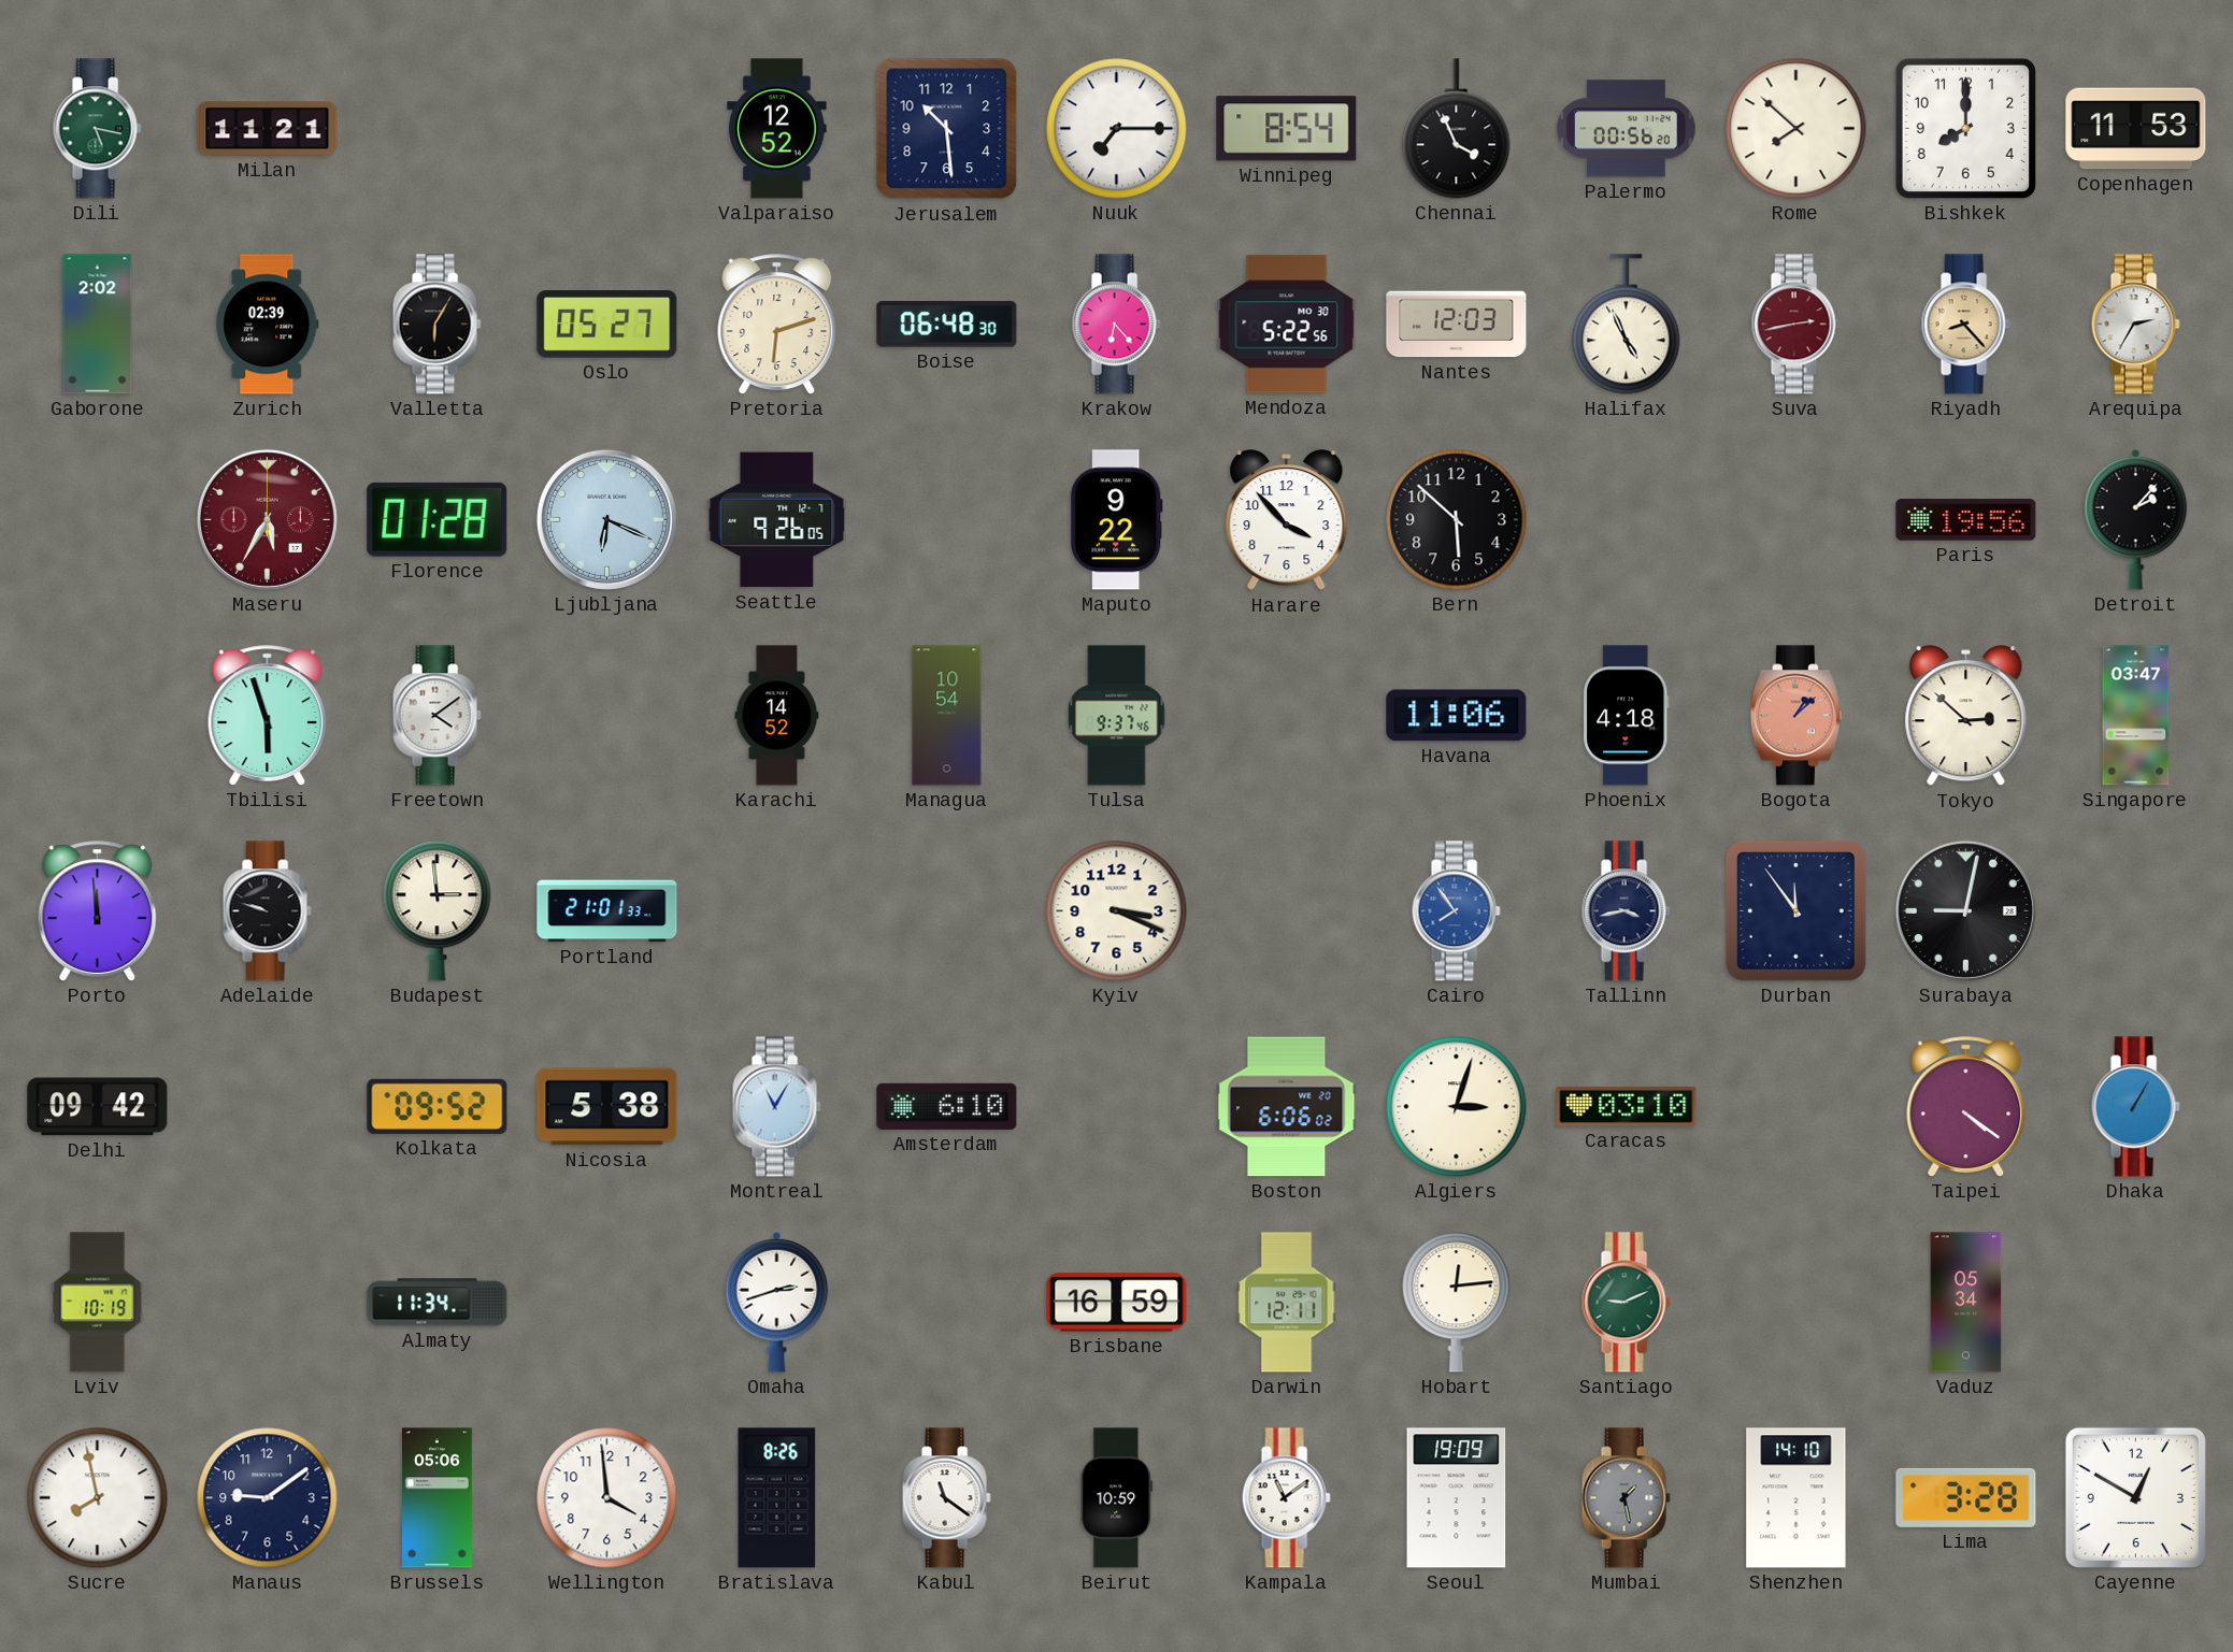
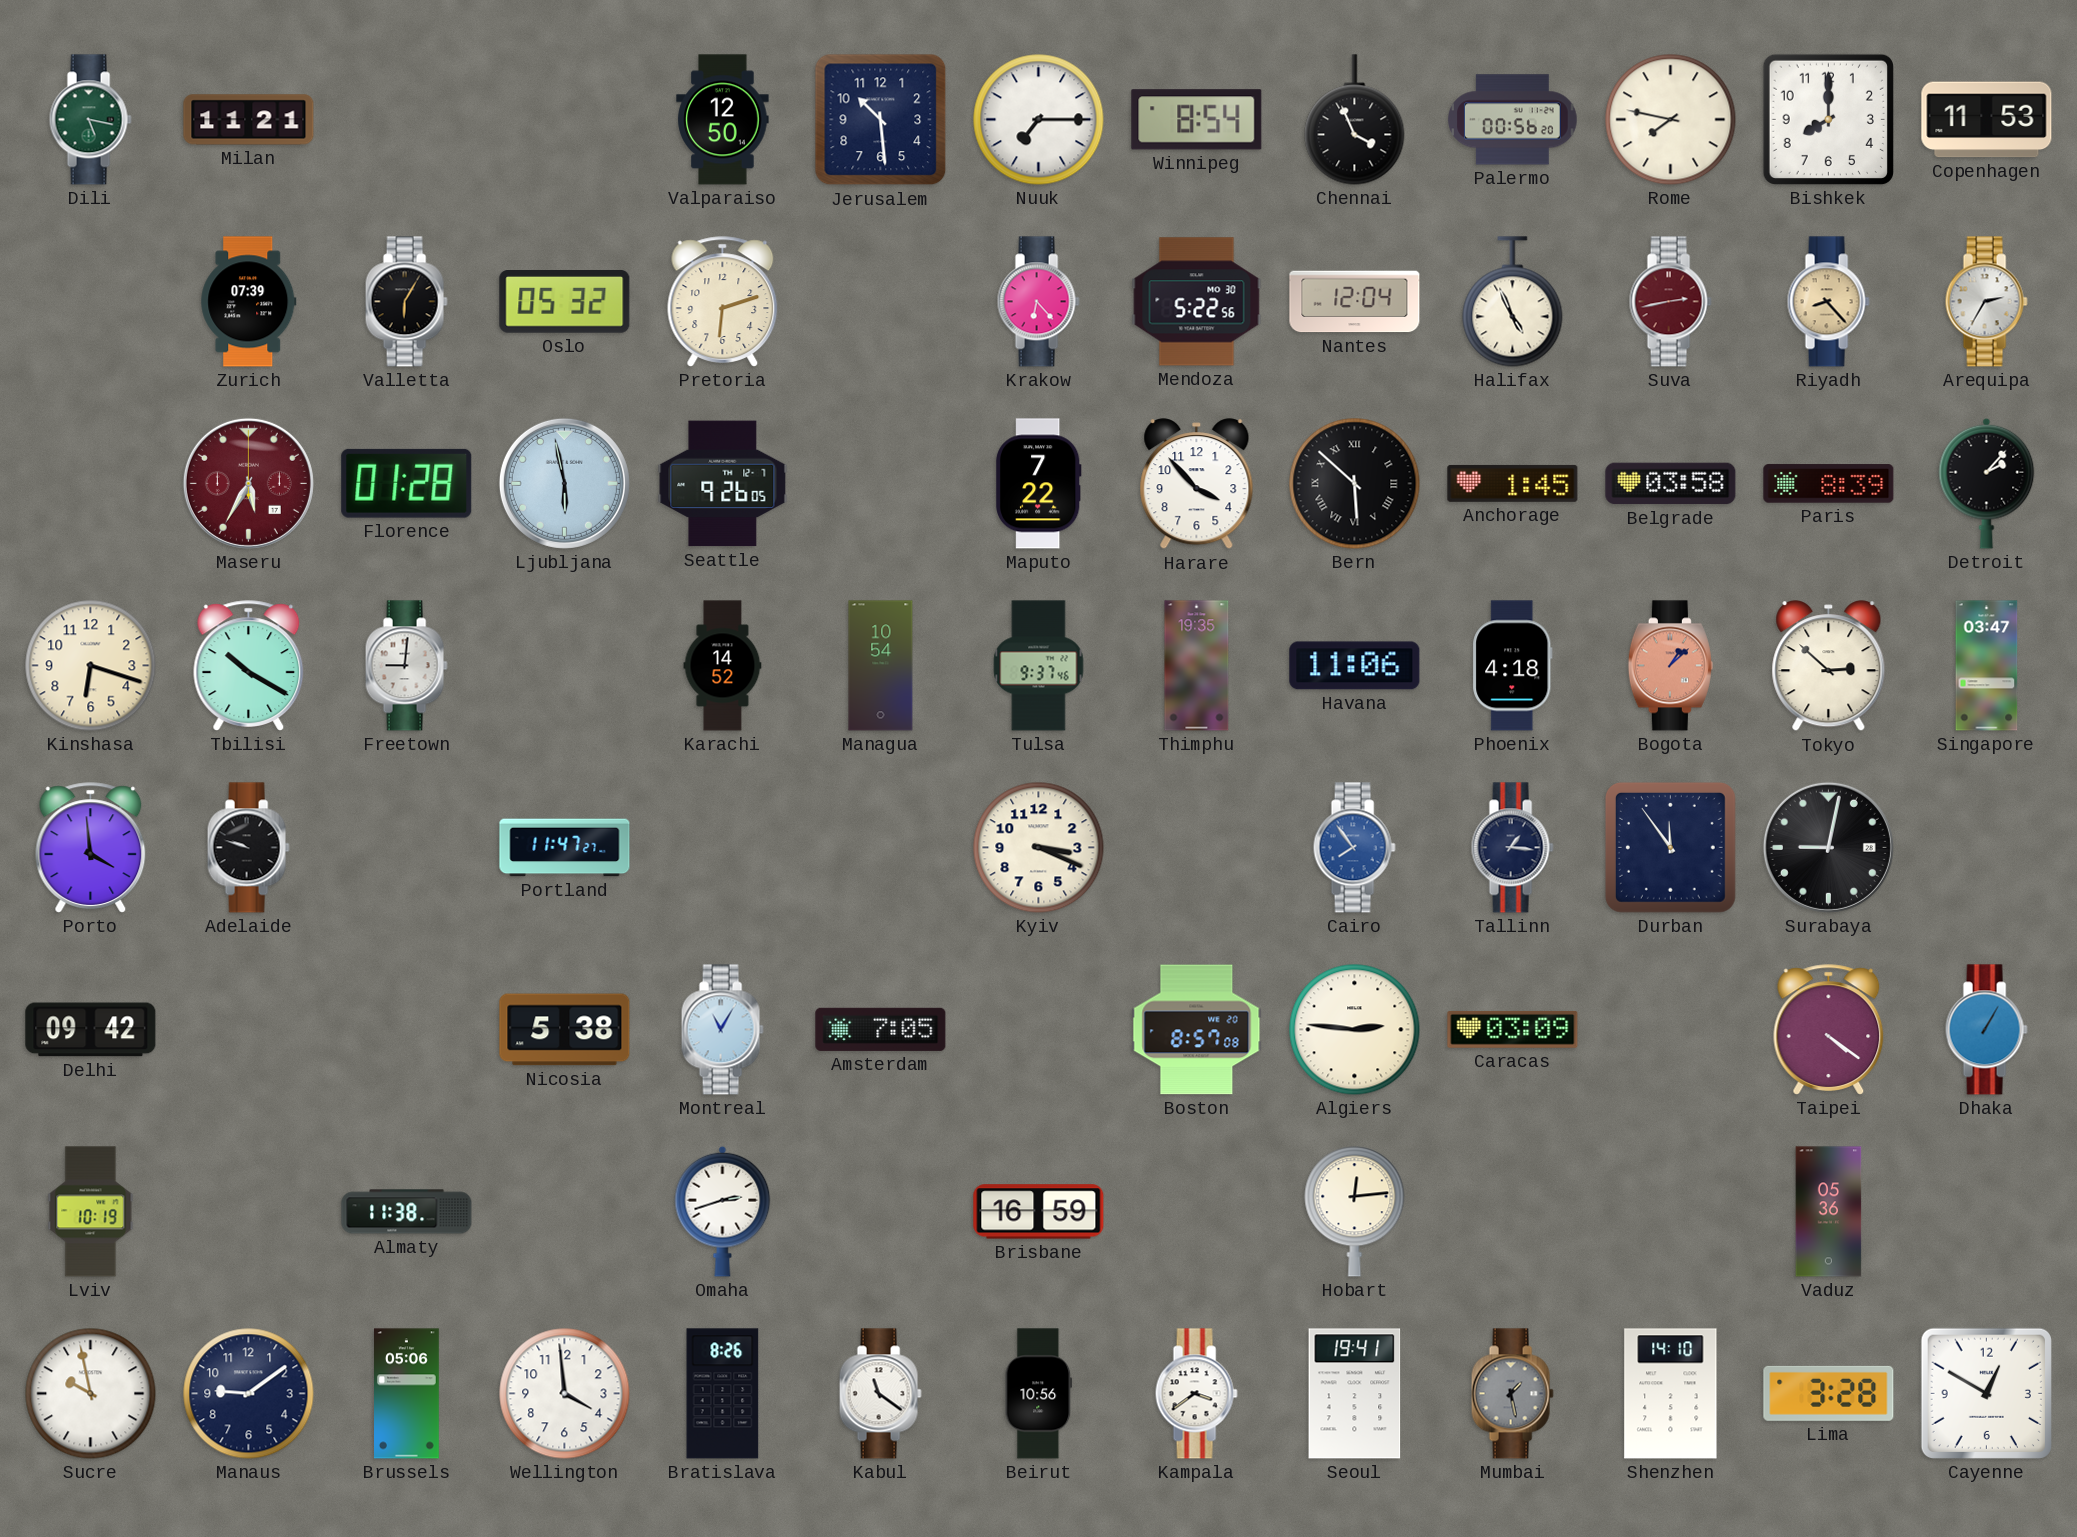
Valparaiso: 12:52 -> 12:50
Rome: 7:52 -> 7:47
Gaborone: 2:02 -> none
Zurich: 02:39 -> 07:39
Oslo: 05:27 -> 05:32
Boise: 06:48 -> none
Nantes: 12:03 -> 12:04
Ljubljana: 6:19 -> 5:58
Maputo: 9:22 -> 7:22
Bern numerals: Arabic -> Roman
Anchorage: none -> 1:45
Belgrade: none -> 03:58
Paris: 19:56 -> 8:39
Kinshasa: none -> 6:18
Tbilisi: 5:57 -> 10:20
Freetown: 4:09 -> 9:01
Thimphu: none -> 19:35
Porto: 11:59 -> 3:59
Budapest: 2:59 -> none
Portland: 21:01 -> 11:47
Tallinn: 3:43 -> 1:16
Kolkata: 09:52 -> none
Amsterdam: 6:10 -> 7:05
Boston: 6:06 -> 8:57
Algiers: 3:03 -> 2:46
Caracas: 03:10 -> 03:09
Almaty: 11:34 -> 11:38
Darwin: 12:11 -> none
Santiago: 9:11 -> none
Vaduz: 05:34 -> 05:36
Sucre: 7:58 -> 9:58
Beirut: 10:59 -> 10:56
Kampala: 11:09 -> 3:39
Seoul: 19:09 -> 19:41
